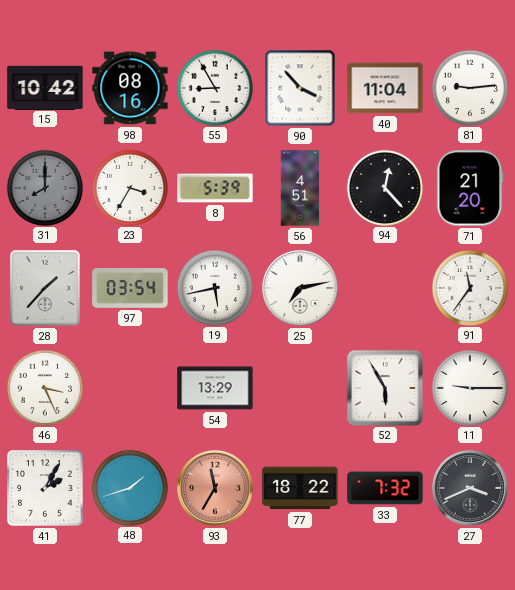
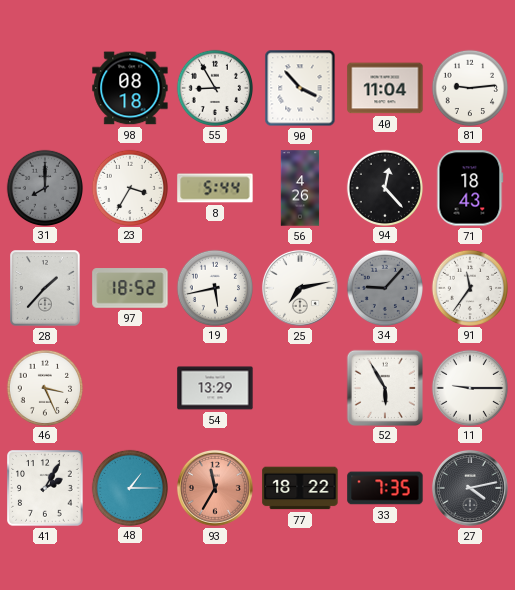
15: 10:42 -> none
98: 08:16 -> 08:18
8: 5:39 -> 5:44
56: 4:51 -> 4:26
71: 21:20 -> 18:43
97: 03:54 -> 18:52
34: none -> 9:07
48: 1:42 -> 1:15
33: 7:32 -> 7:35
27: 3:41 -> 4:13
